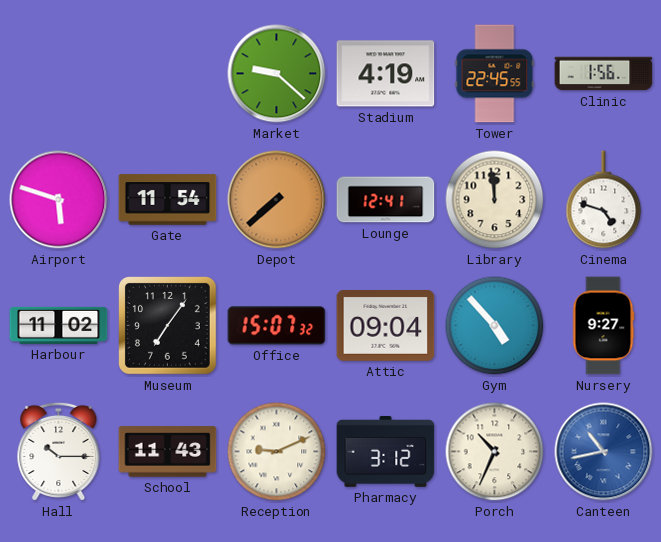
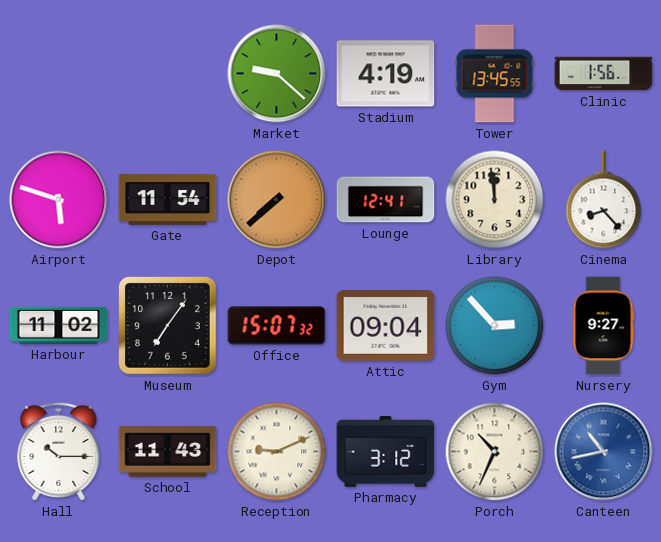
Tower: 22:45 -> 13:45
Cinema: 4:48 -> 8:23
Gym: 4:53 -> 2:53
